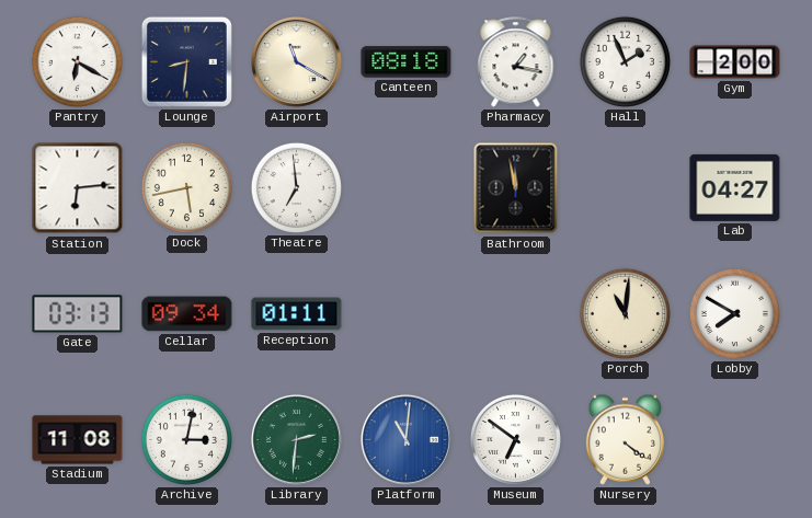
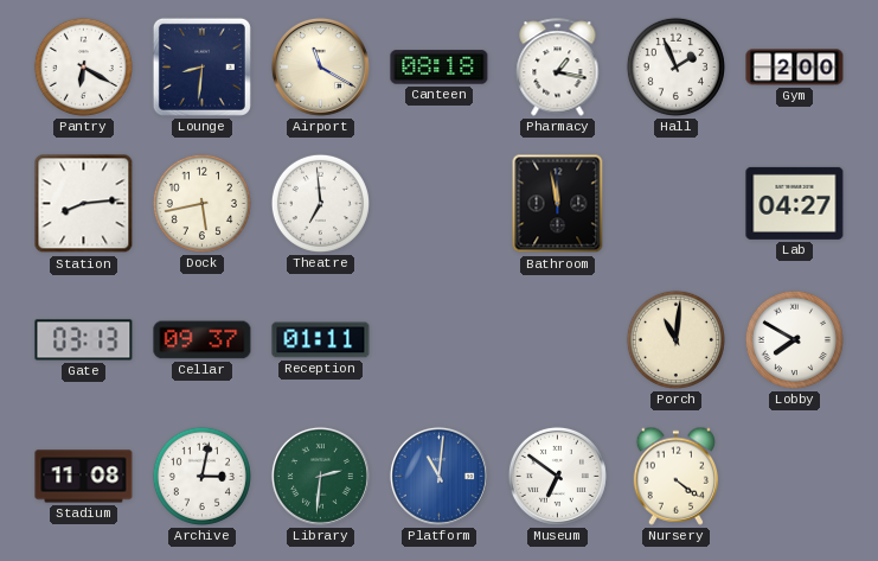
Station: 6:14 -> 8:14
Cellar: 09:34 -> 09:37
